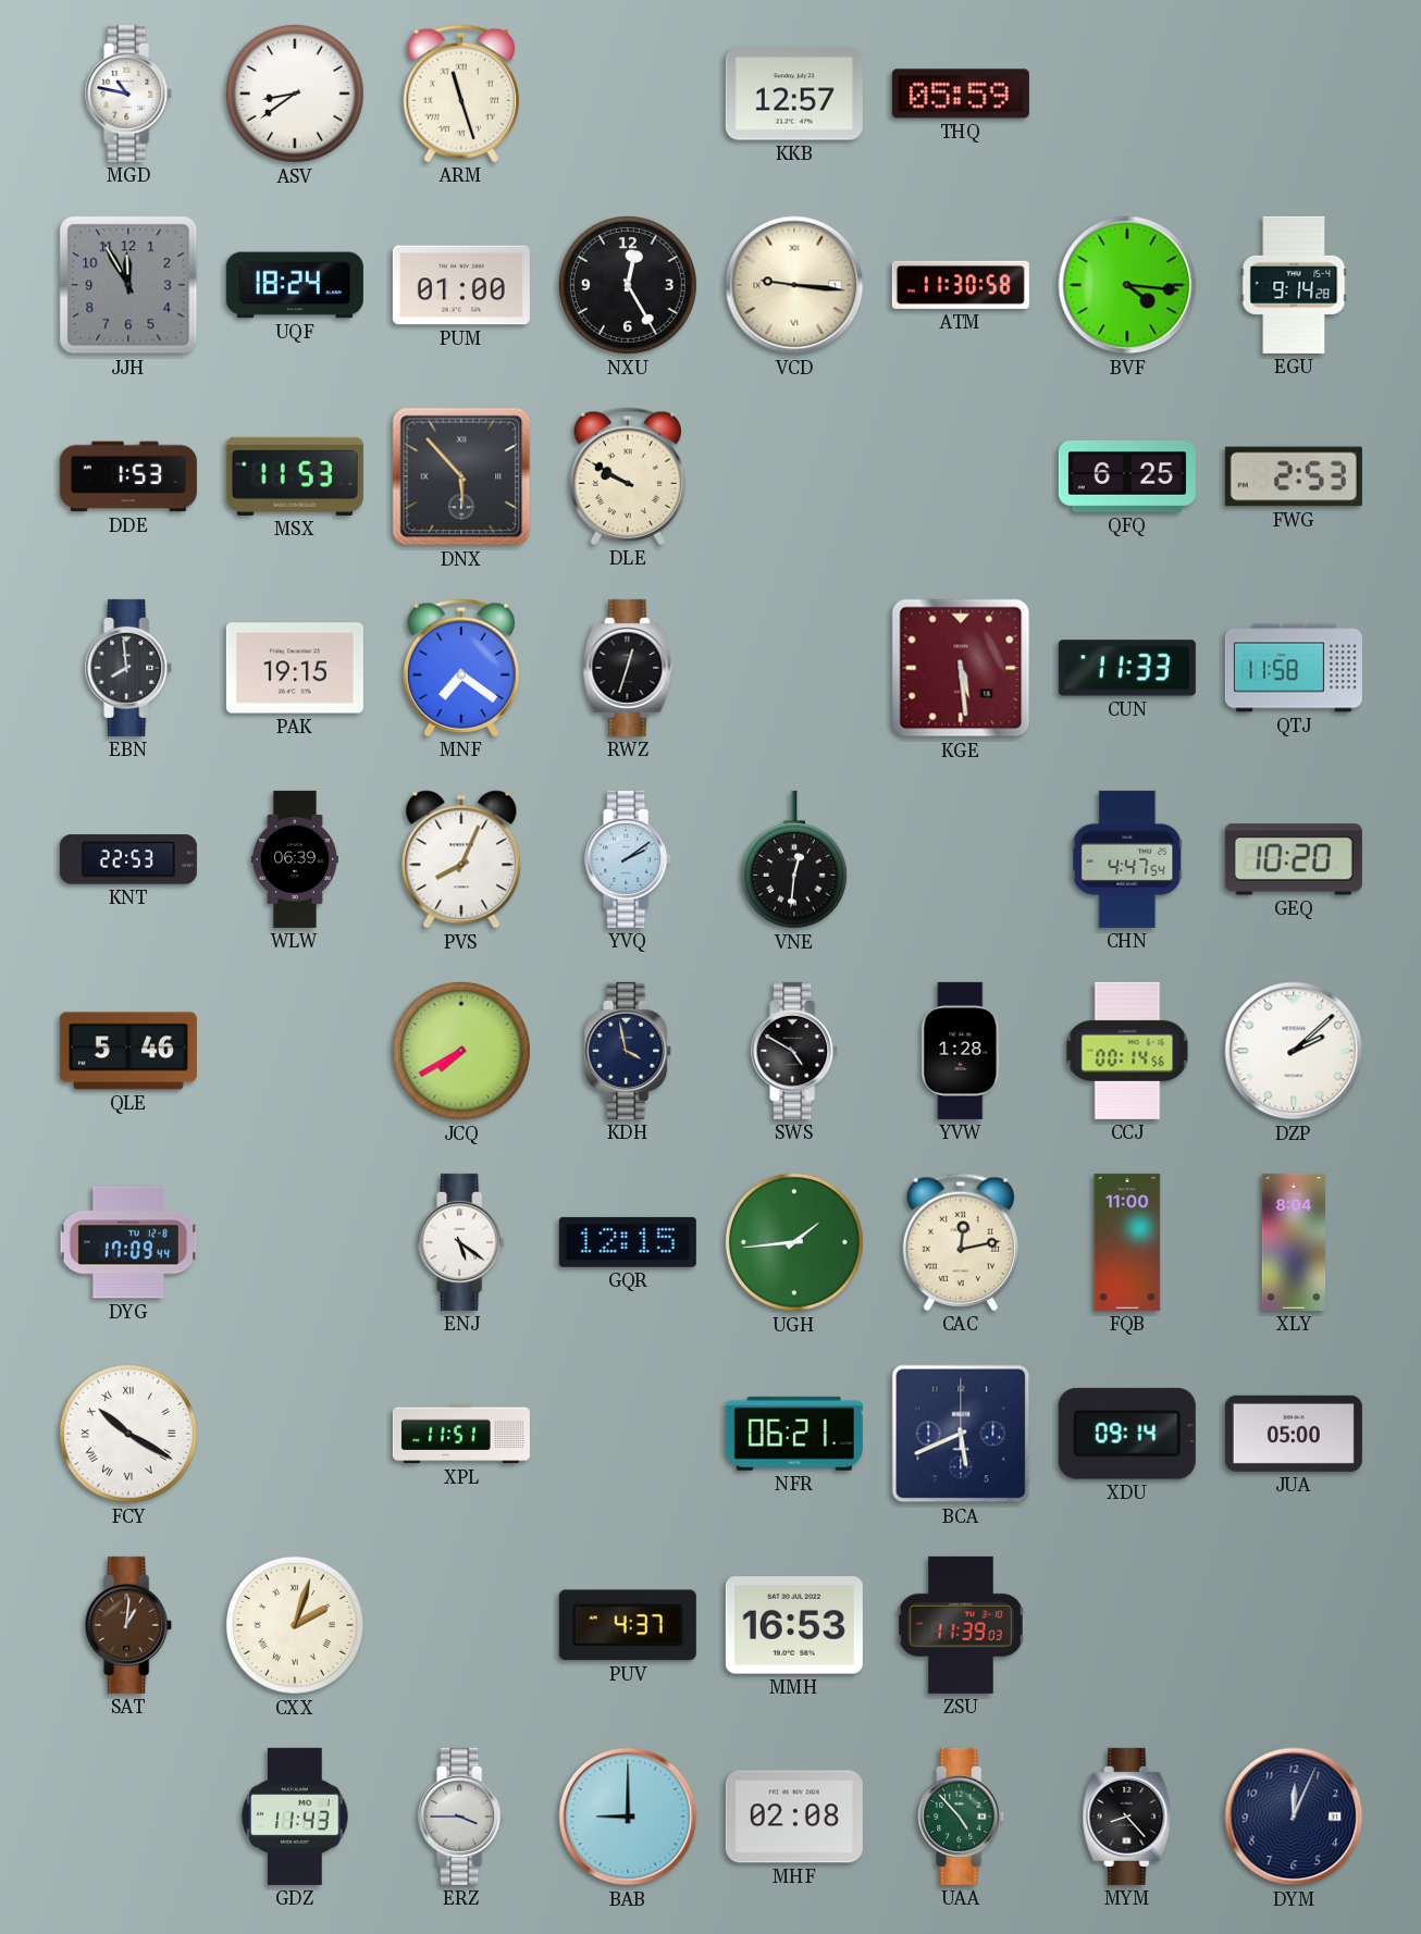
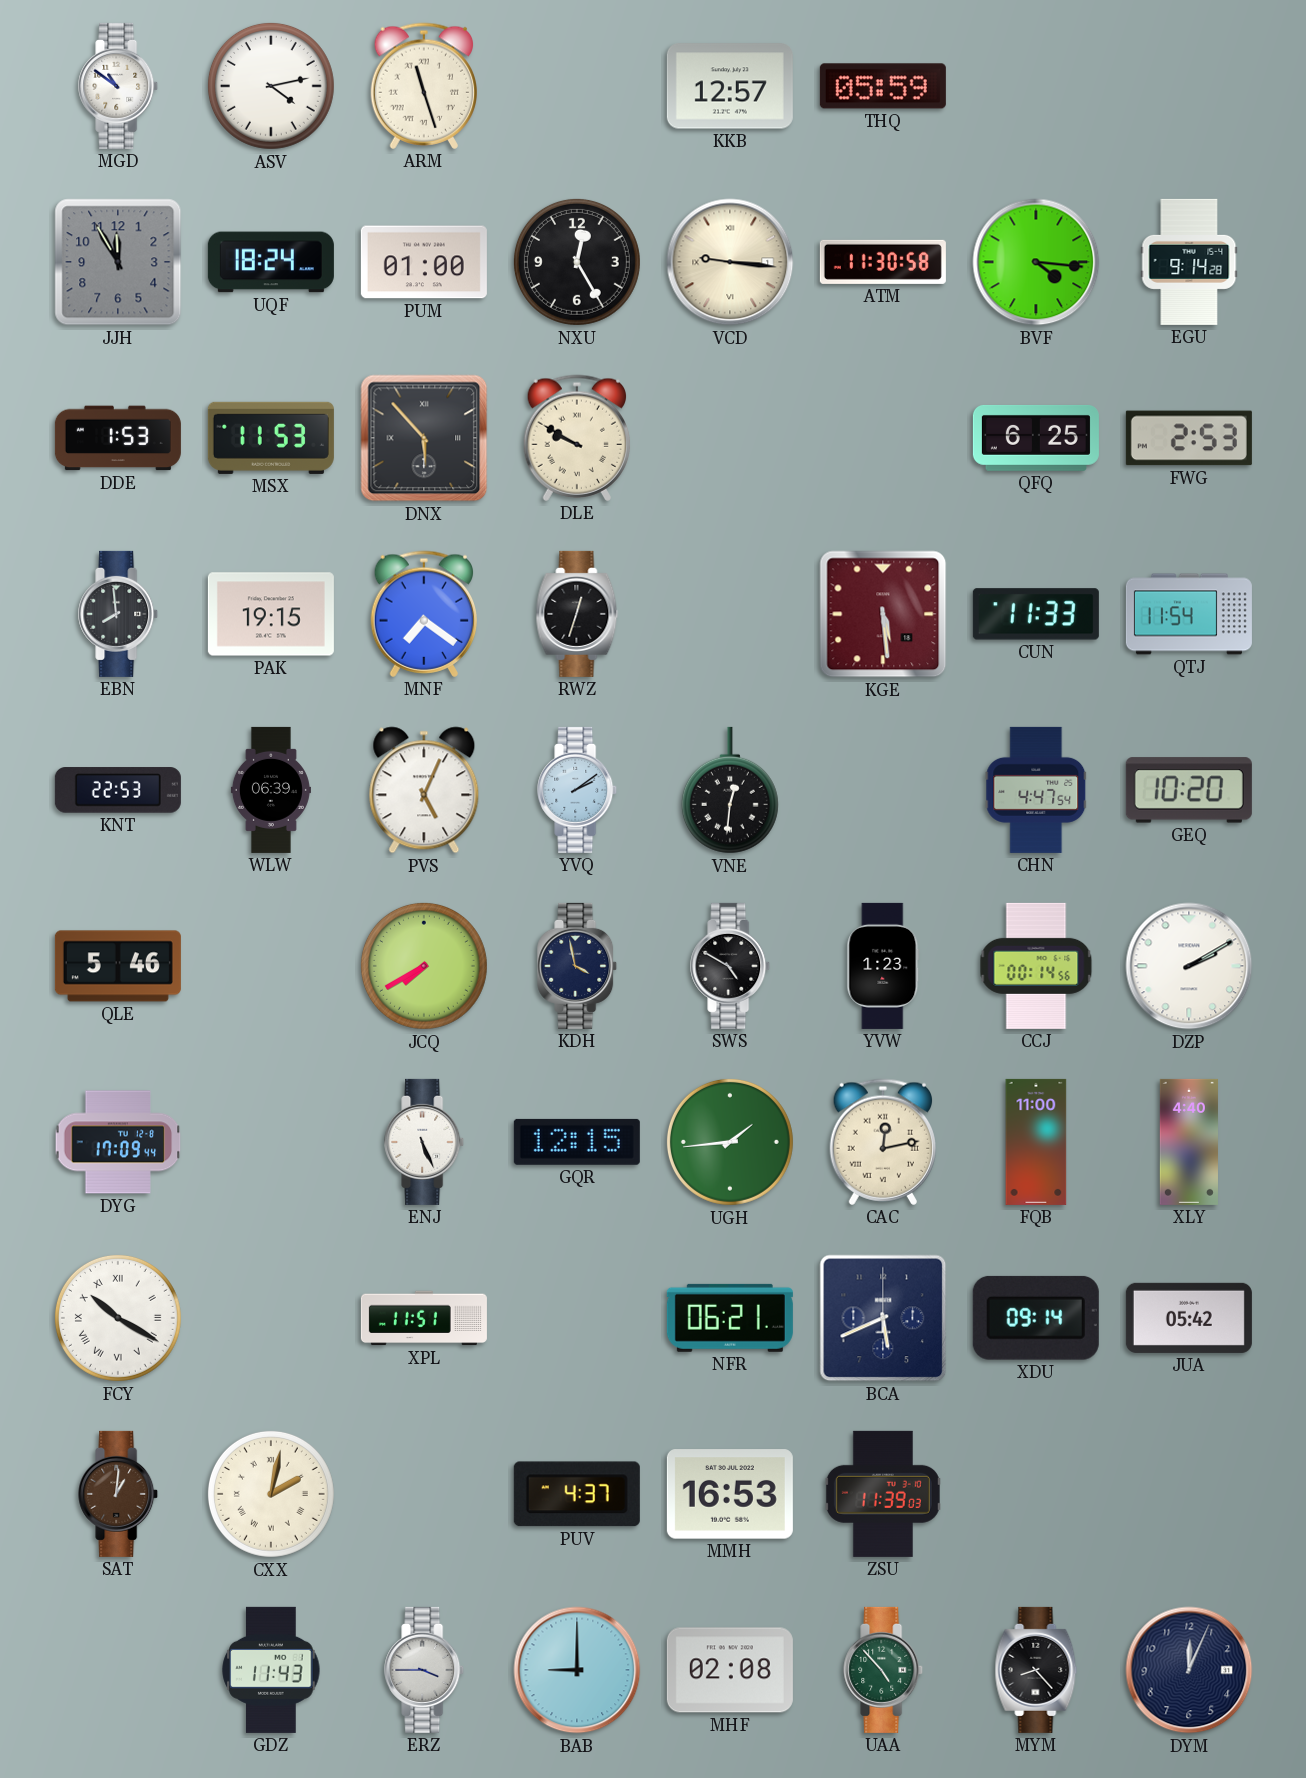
MGD: 10:47 -> 10:51
ASV: 8:39 -> 4:13
QTJ: 11:58 -> 11:54
PVS: 8:04 -> 5:04
YVW: 1:28 -> 1:23
DZP: 2:08 -> 2:10
ENJ: 5:21 -> 5:26
XLY: 8:04 -> 4:40
JUA: 05:00 -> 05:42
CXX: 2:03 -> 2:02
